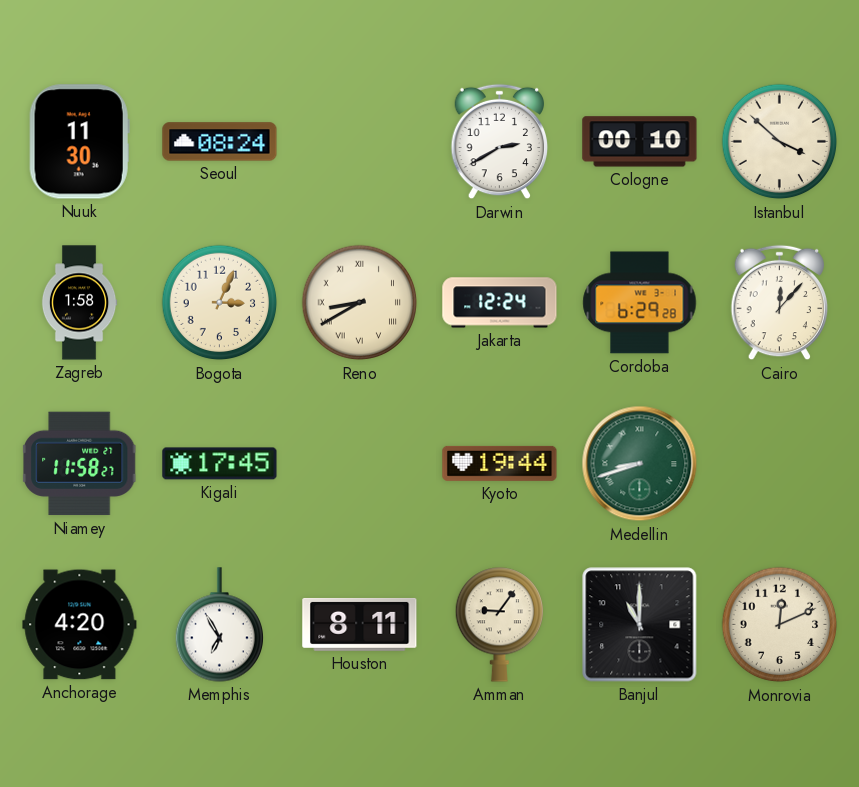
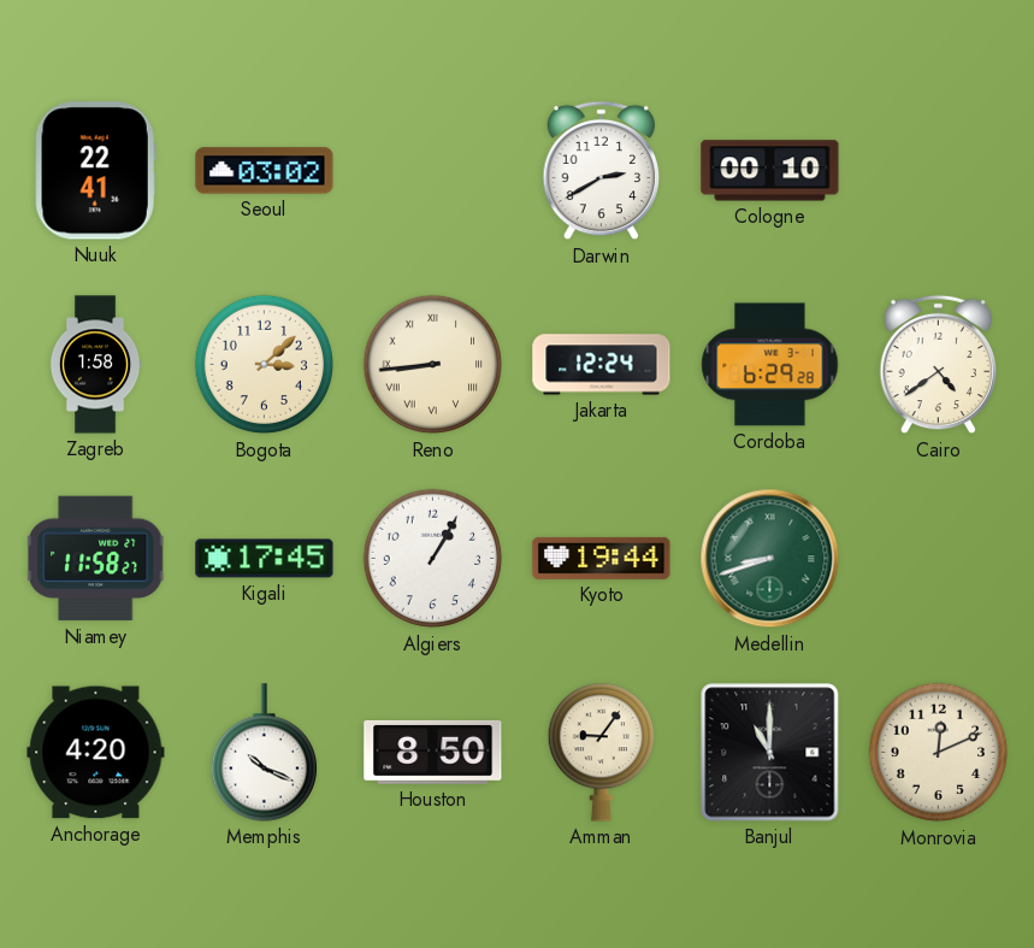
Nuuk: 11:30 -> 22:41
Seoul: 08:24 -> 03:02
Istanbul: 3:52 -> none
Bogota: 3:04 -> 3:08
Reno: 8:40 -> 8:44
Cairo: 12:07 -> 4:39
Algiers: none -> 1:05
Memphis: 6:55 -> 10:19
Houston: 8:11 -> 8:50
